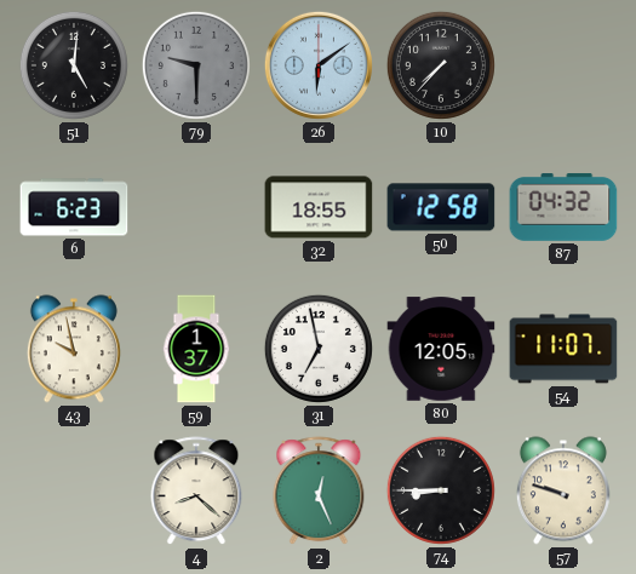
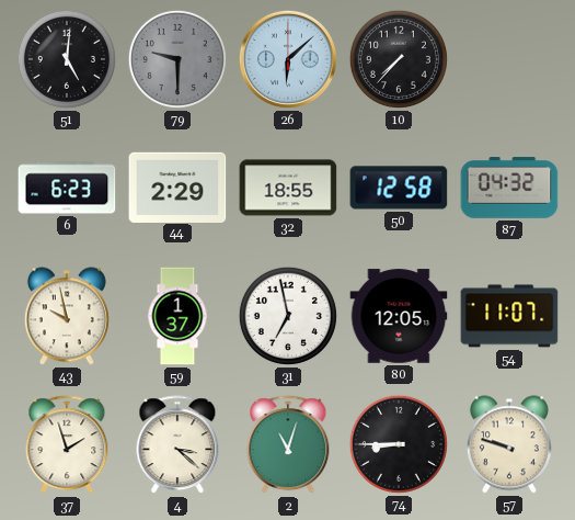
26: 6:09 -> 6:08
44: none -> 2:29
37: none -> 1:57
4: 8:22 -> 3:22
2: 12:26 -> 11:03
